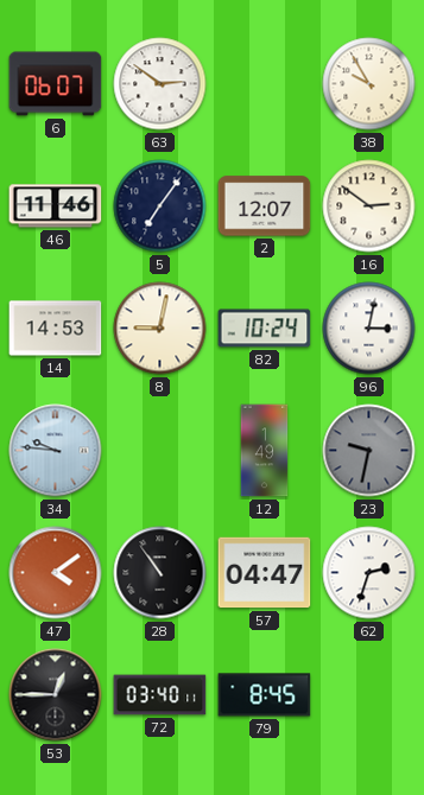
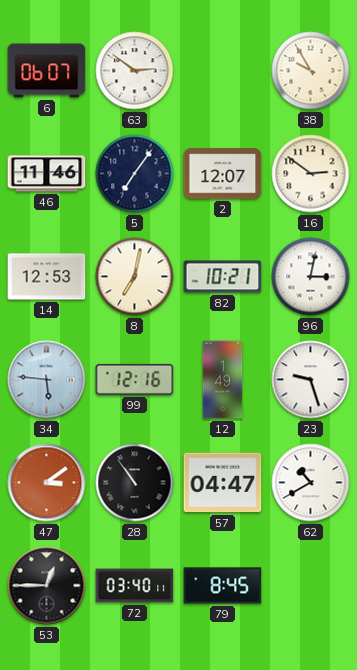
14: 14:53 -> 12:53
8: 9:02 -> 7:02
82: 10:24 -> 10:21
34: 9:46 -> 5:46
99: none -> 12:16
23: 9:32 -> 9:27
23 dial: grey -> white
47: 4:09 -> 3:09
62: 2:33 -> 10:40
